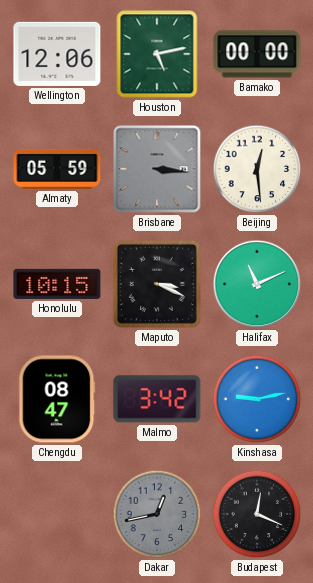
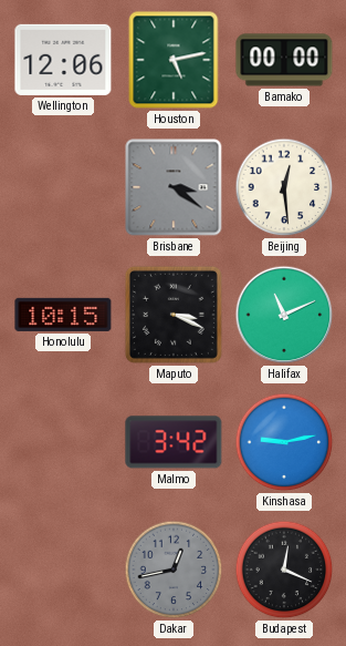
Almaty: 05:59 -> none
Brisbane: 3:16 -> 3:21
Chengdu: 08:47 -> none
